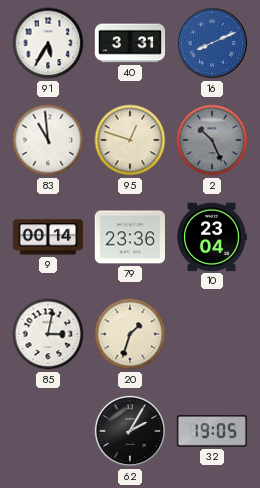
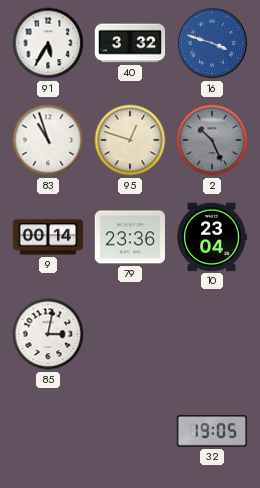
40: 3:31 -> 3:32
16: 8:11 -> 3:48
83: 10:59 -> 10:57
20: 1:33 -> none
62: 2:05 -> none
